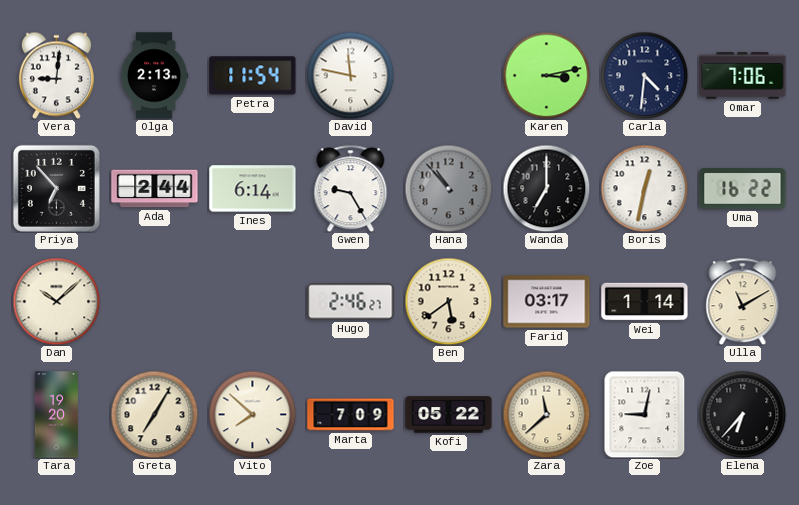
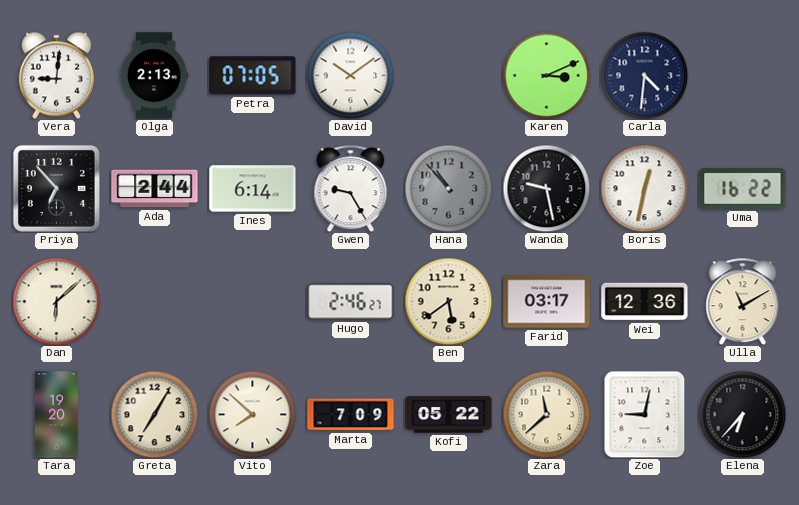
Petra: 11:54 -> 07:05
David: 11:47 -> 10:09
Karen: 3:13 -> 3:11
Omar: 7:06 -> none
Wanda: 7:00 -> 9:28
Dan: 10:08 -> 6:08
Wei: 1:14 -> 12:36
